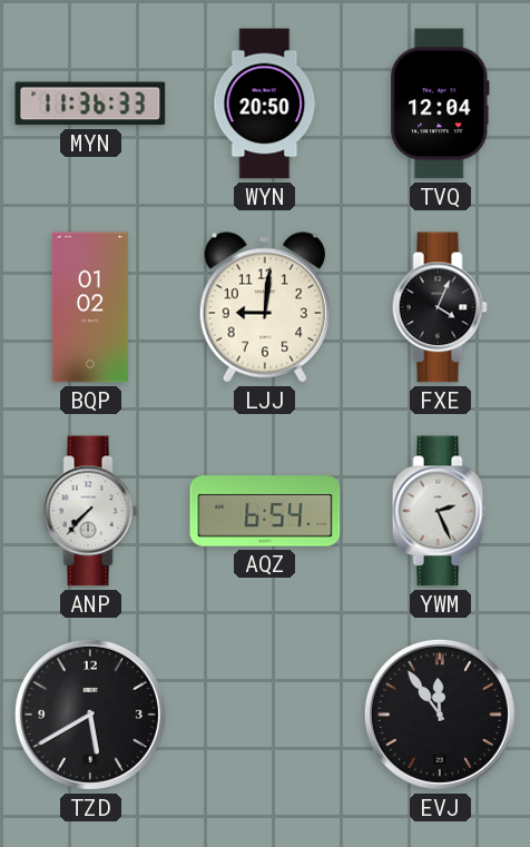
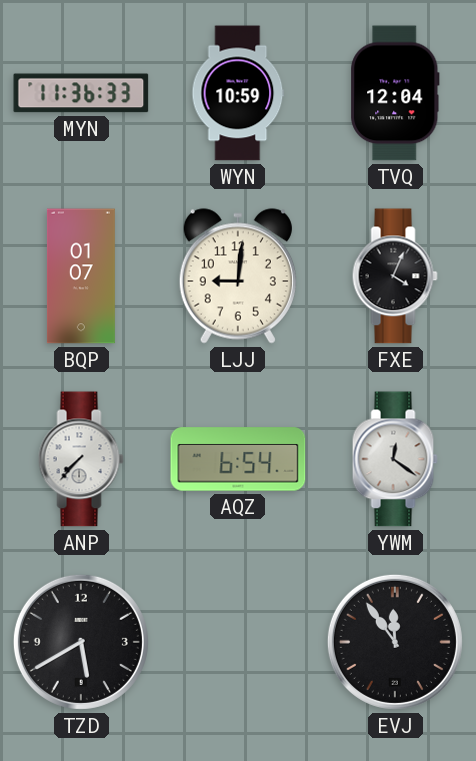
WYN: 20:50 -> 10:59
BQP: 01:02 -> 01:07
YWM: 2:26 -> 12:21
